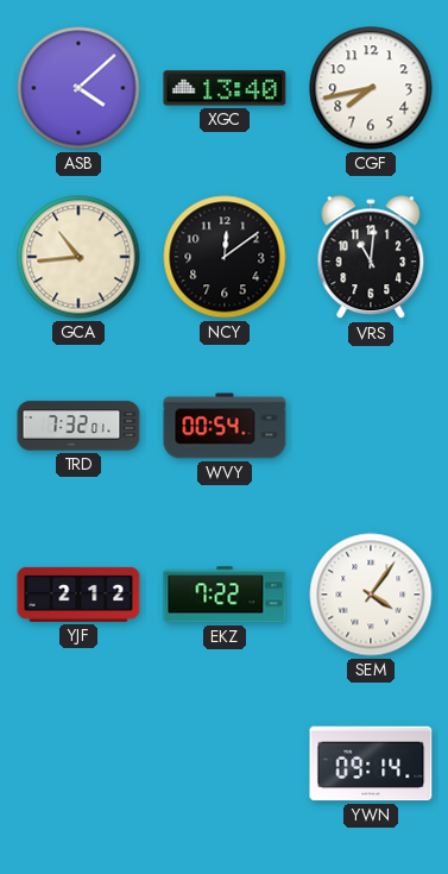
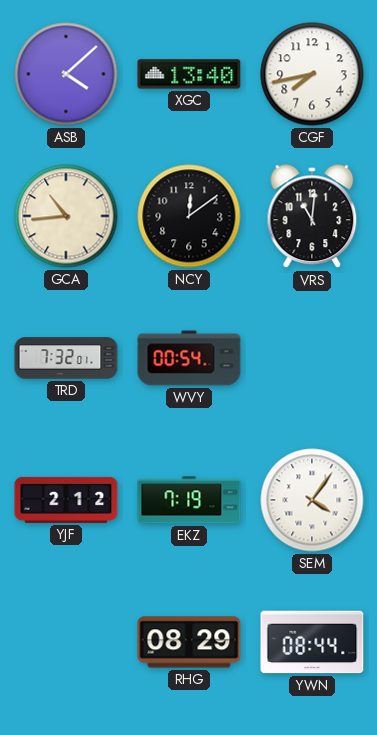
EKZ: 7:22 -> 7:19
RHG: none -> 08:29
YWN: 09:14 -> 08:44
